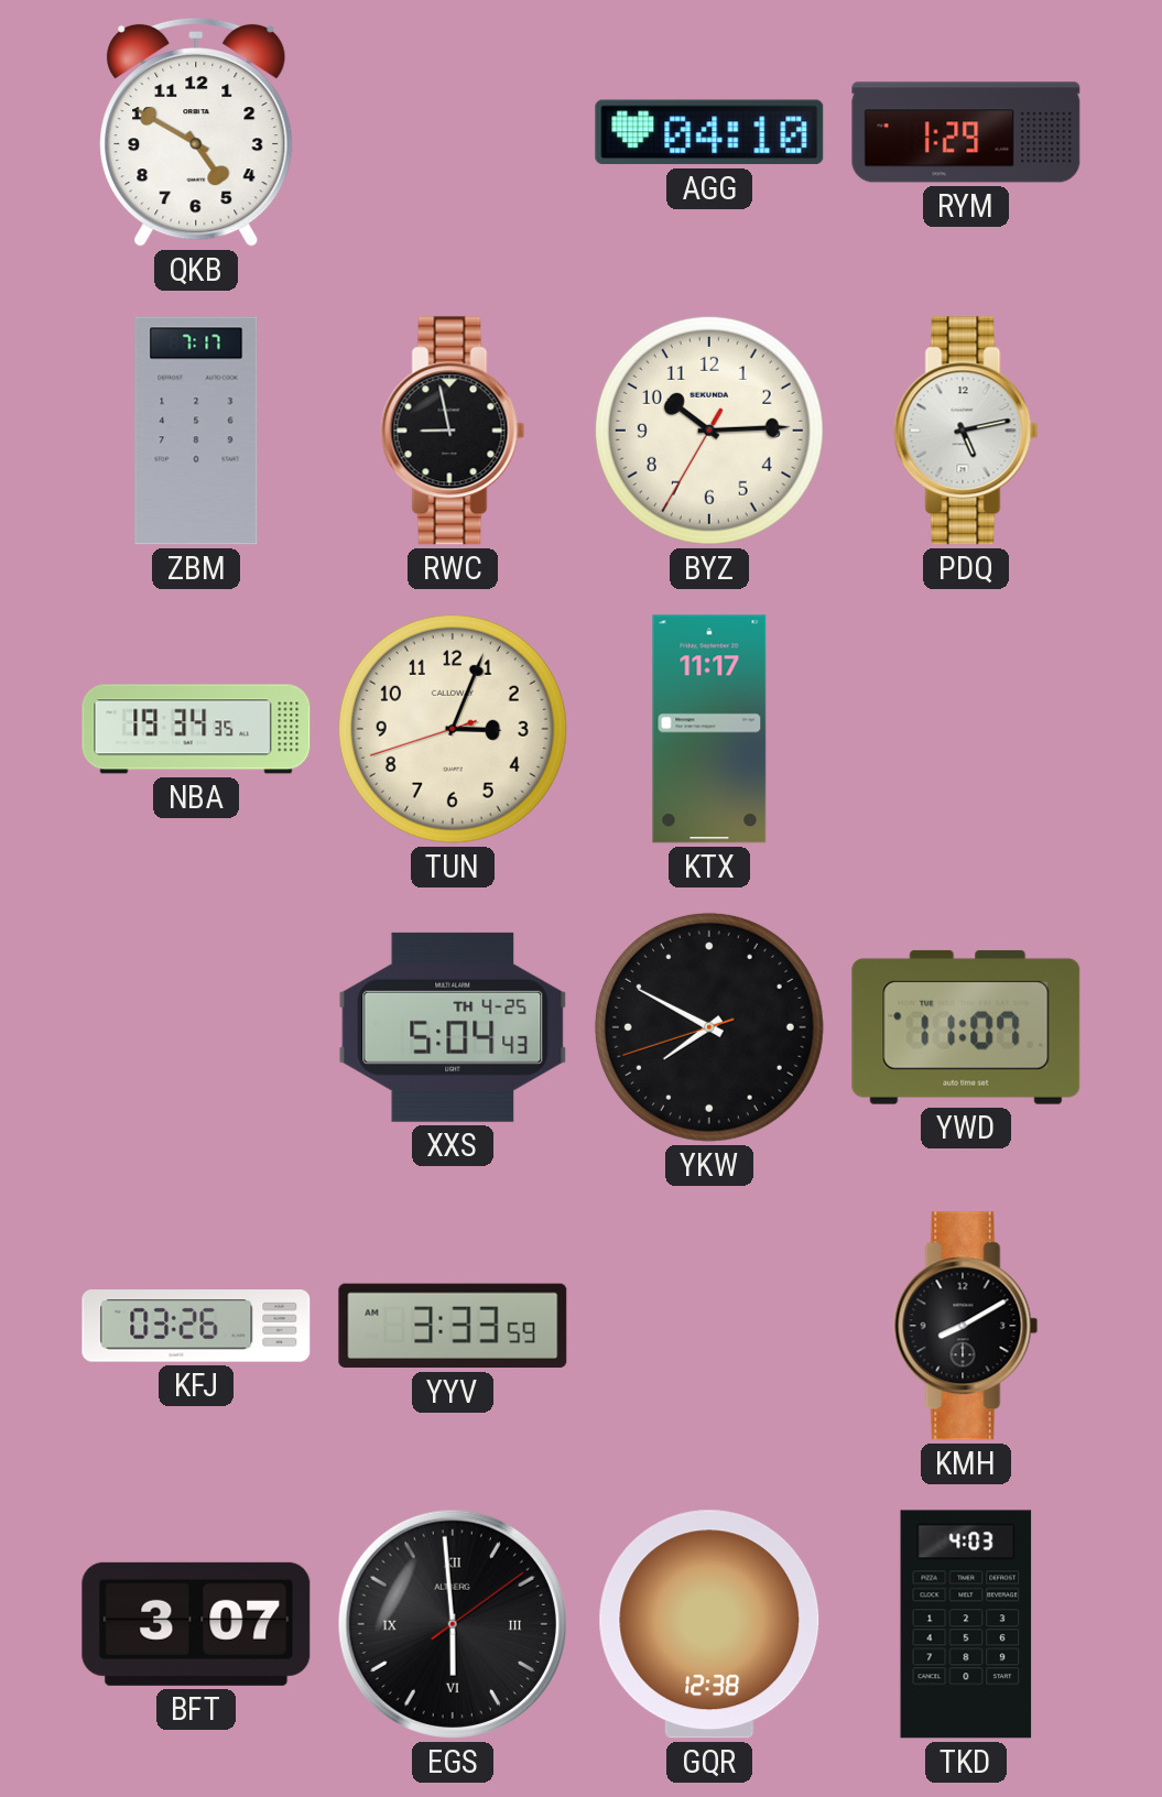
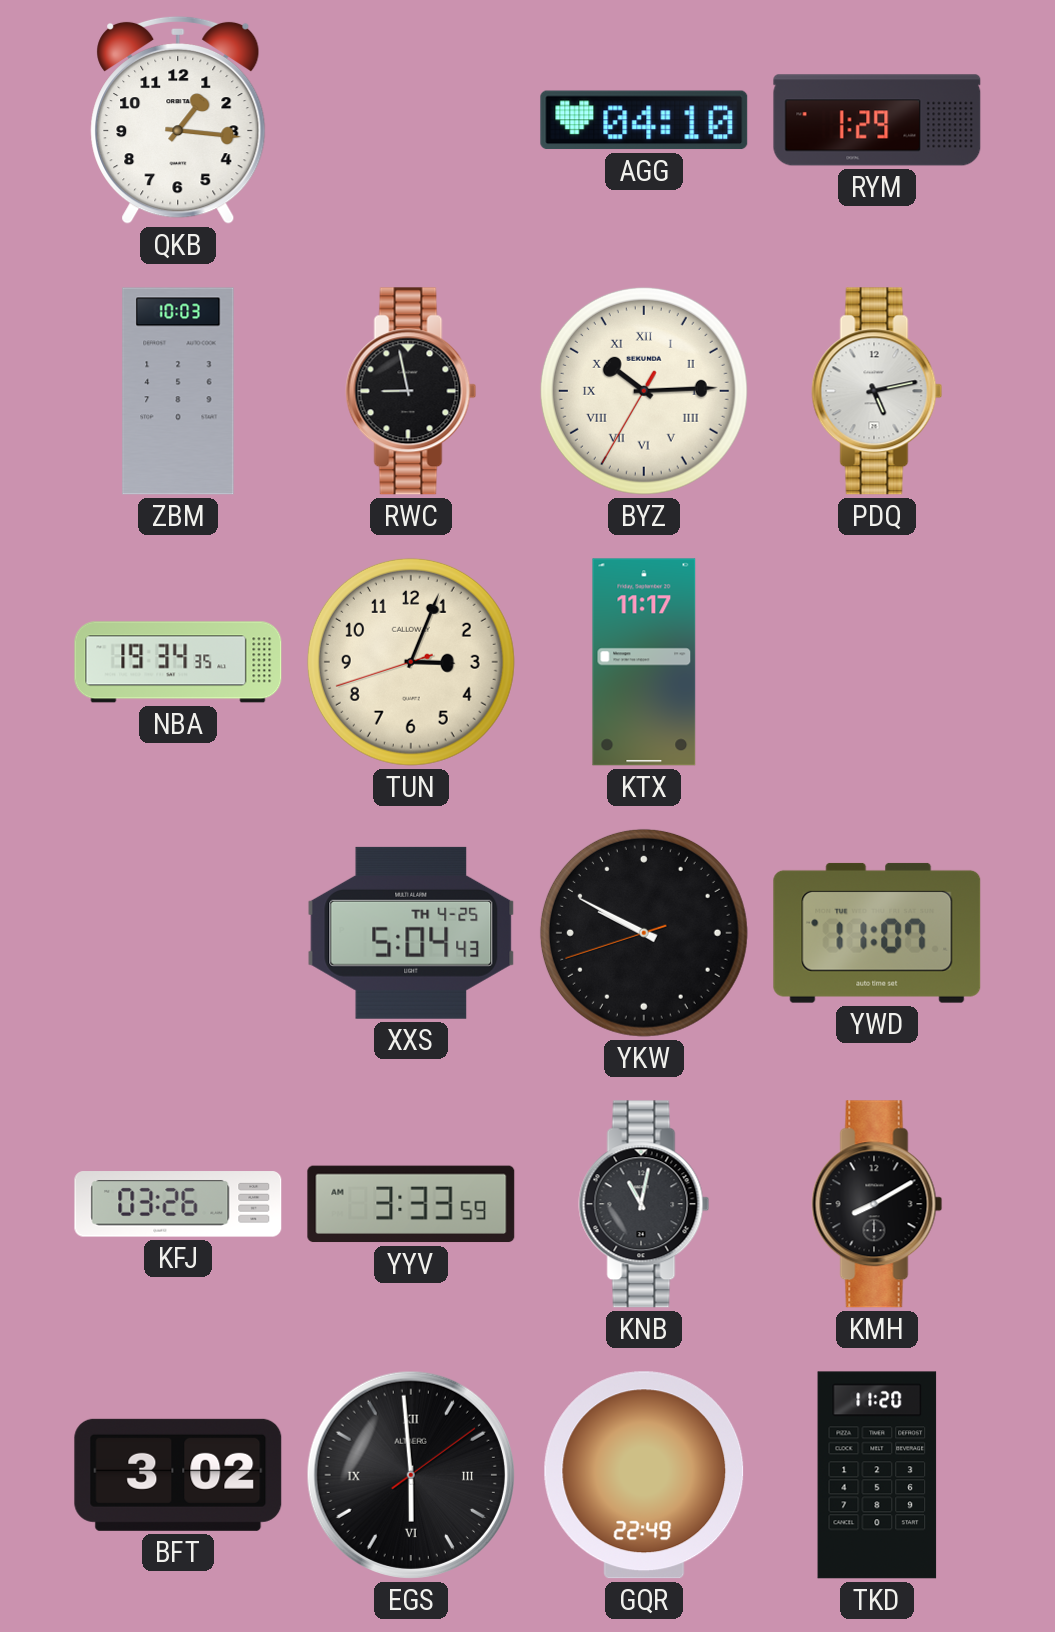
QKB: 4:50 -> 1:16
ZBM: 7:17 -> 10:03
BYZ numerals: Arabic -> Roman
YKW: 7:49 -> 9:49
KNB: none -> 11:02
BFT: 3:07 -> 3:02
GQR: 12:38 -> 22:49
TKD: 4:03 -> 11:20
